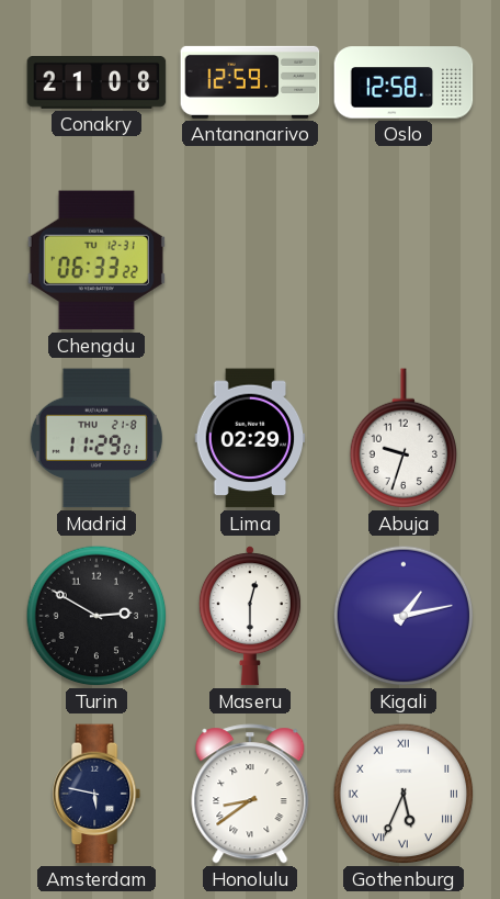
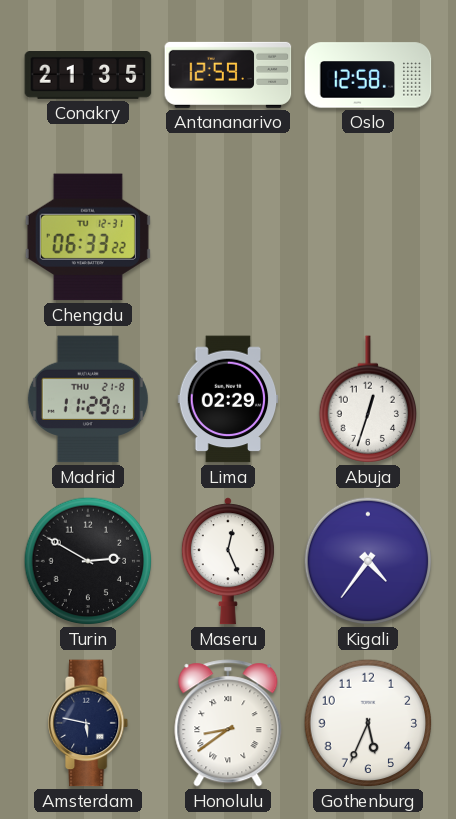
Conakry: 21:08 -> 21:35
Abuja: 9:33 -> 12:33
Maseru: 12:30 -> 12:26
Kigali: 1:13 -> 4:36
Gothenburg numerals: Roman -> Arabic
